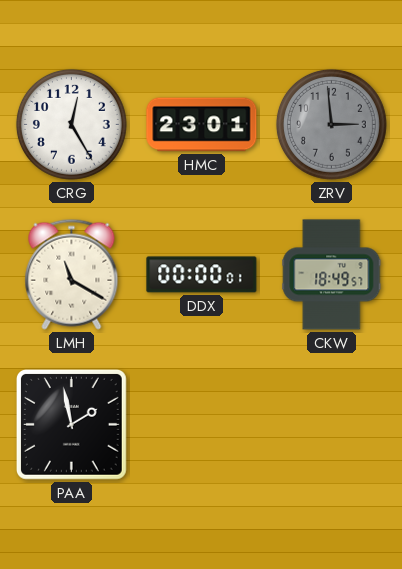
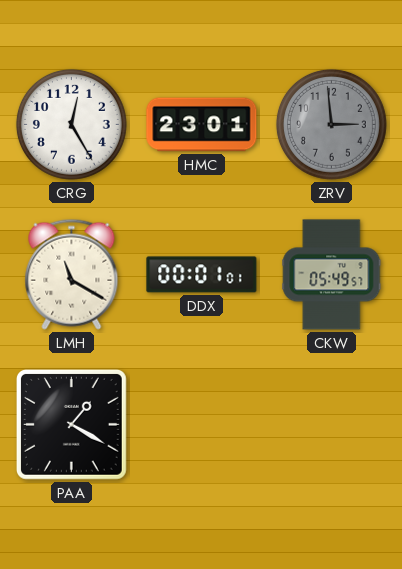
DDX: 00:00 -> 00:01
CKW: 18:49 -> 05:49
PAA: 1:58 -> 1:20
